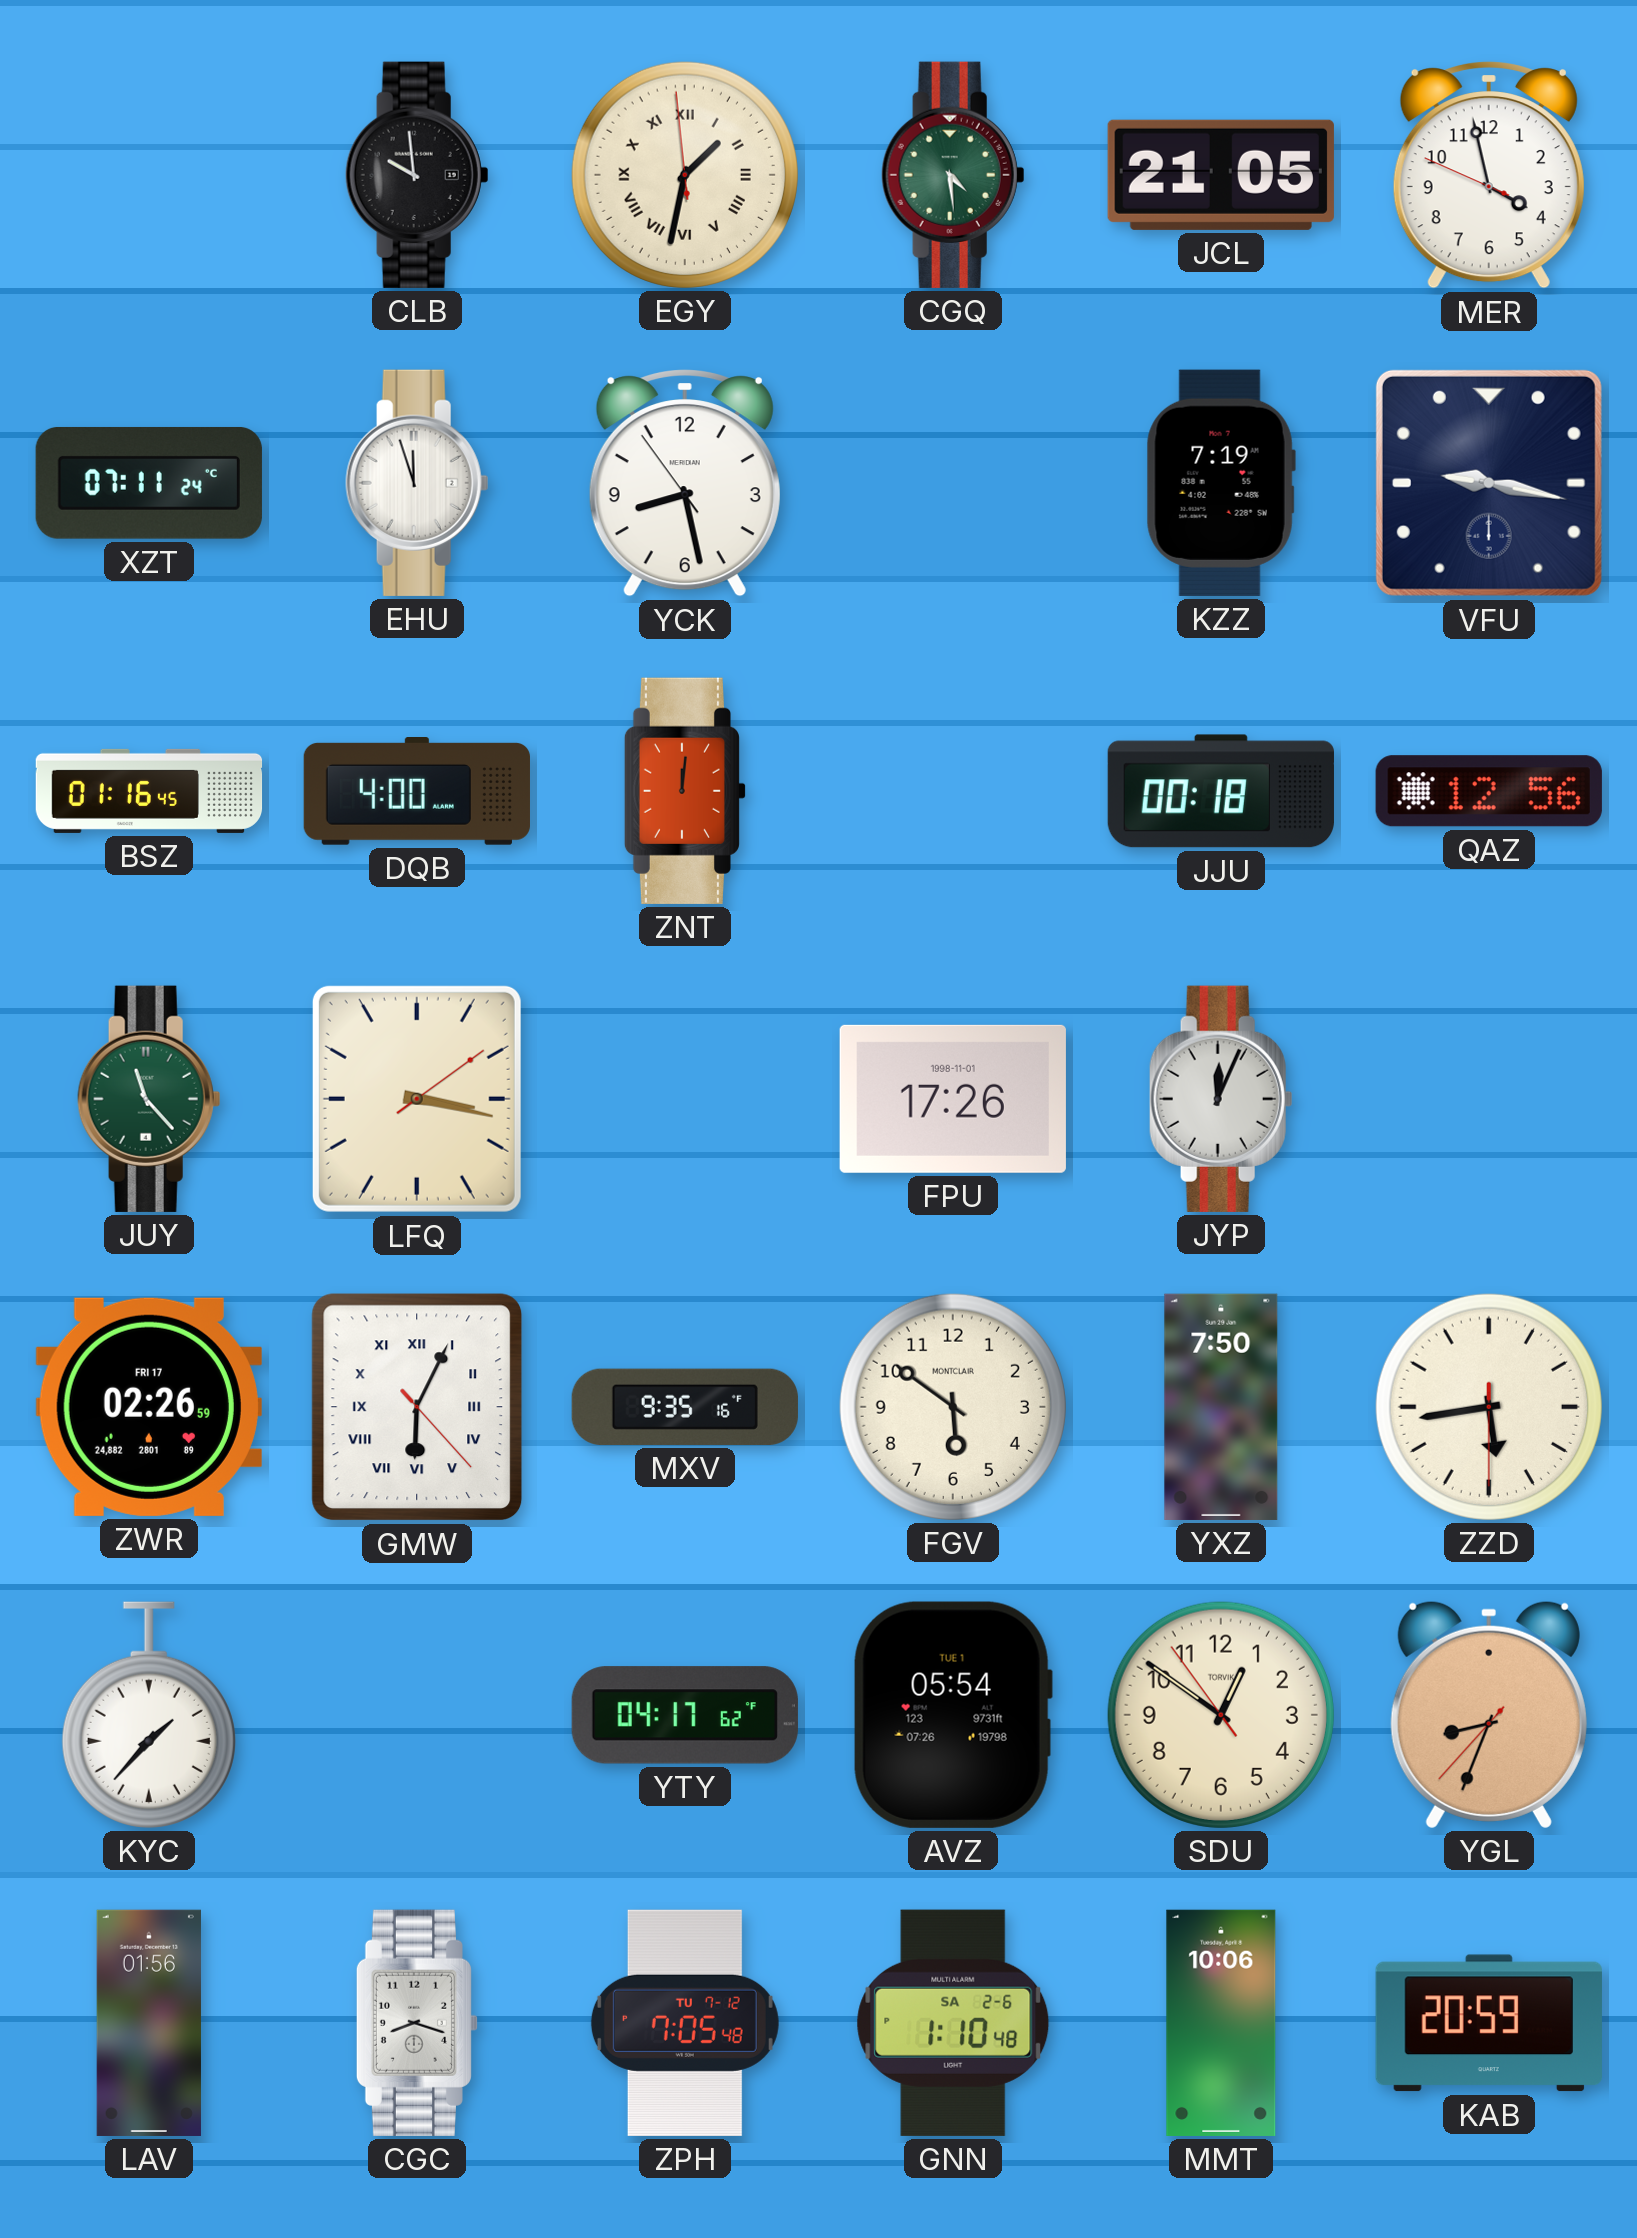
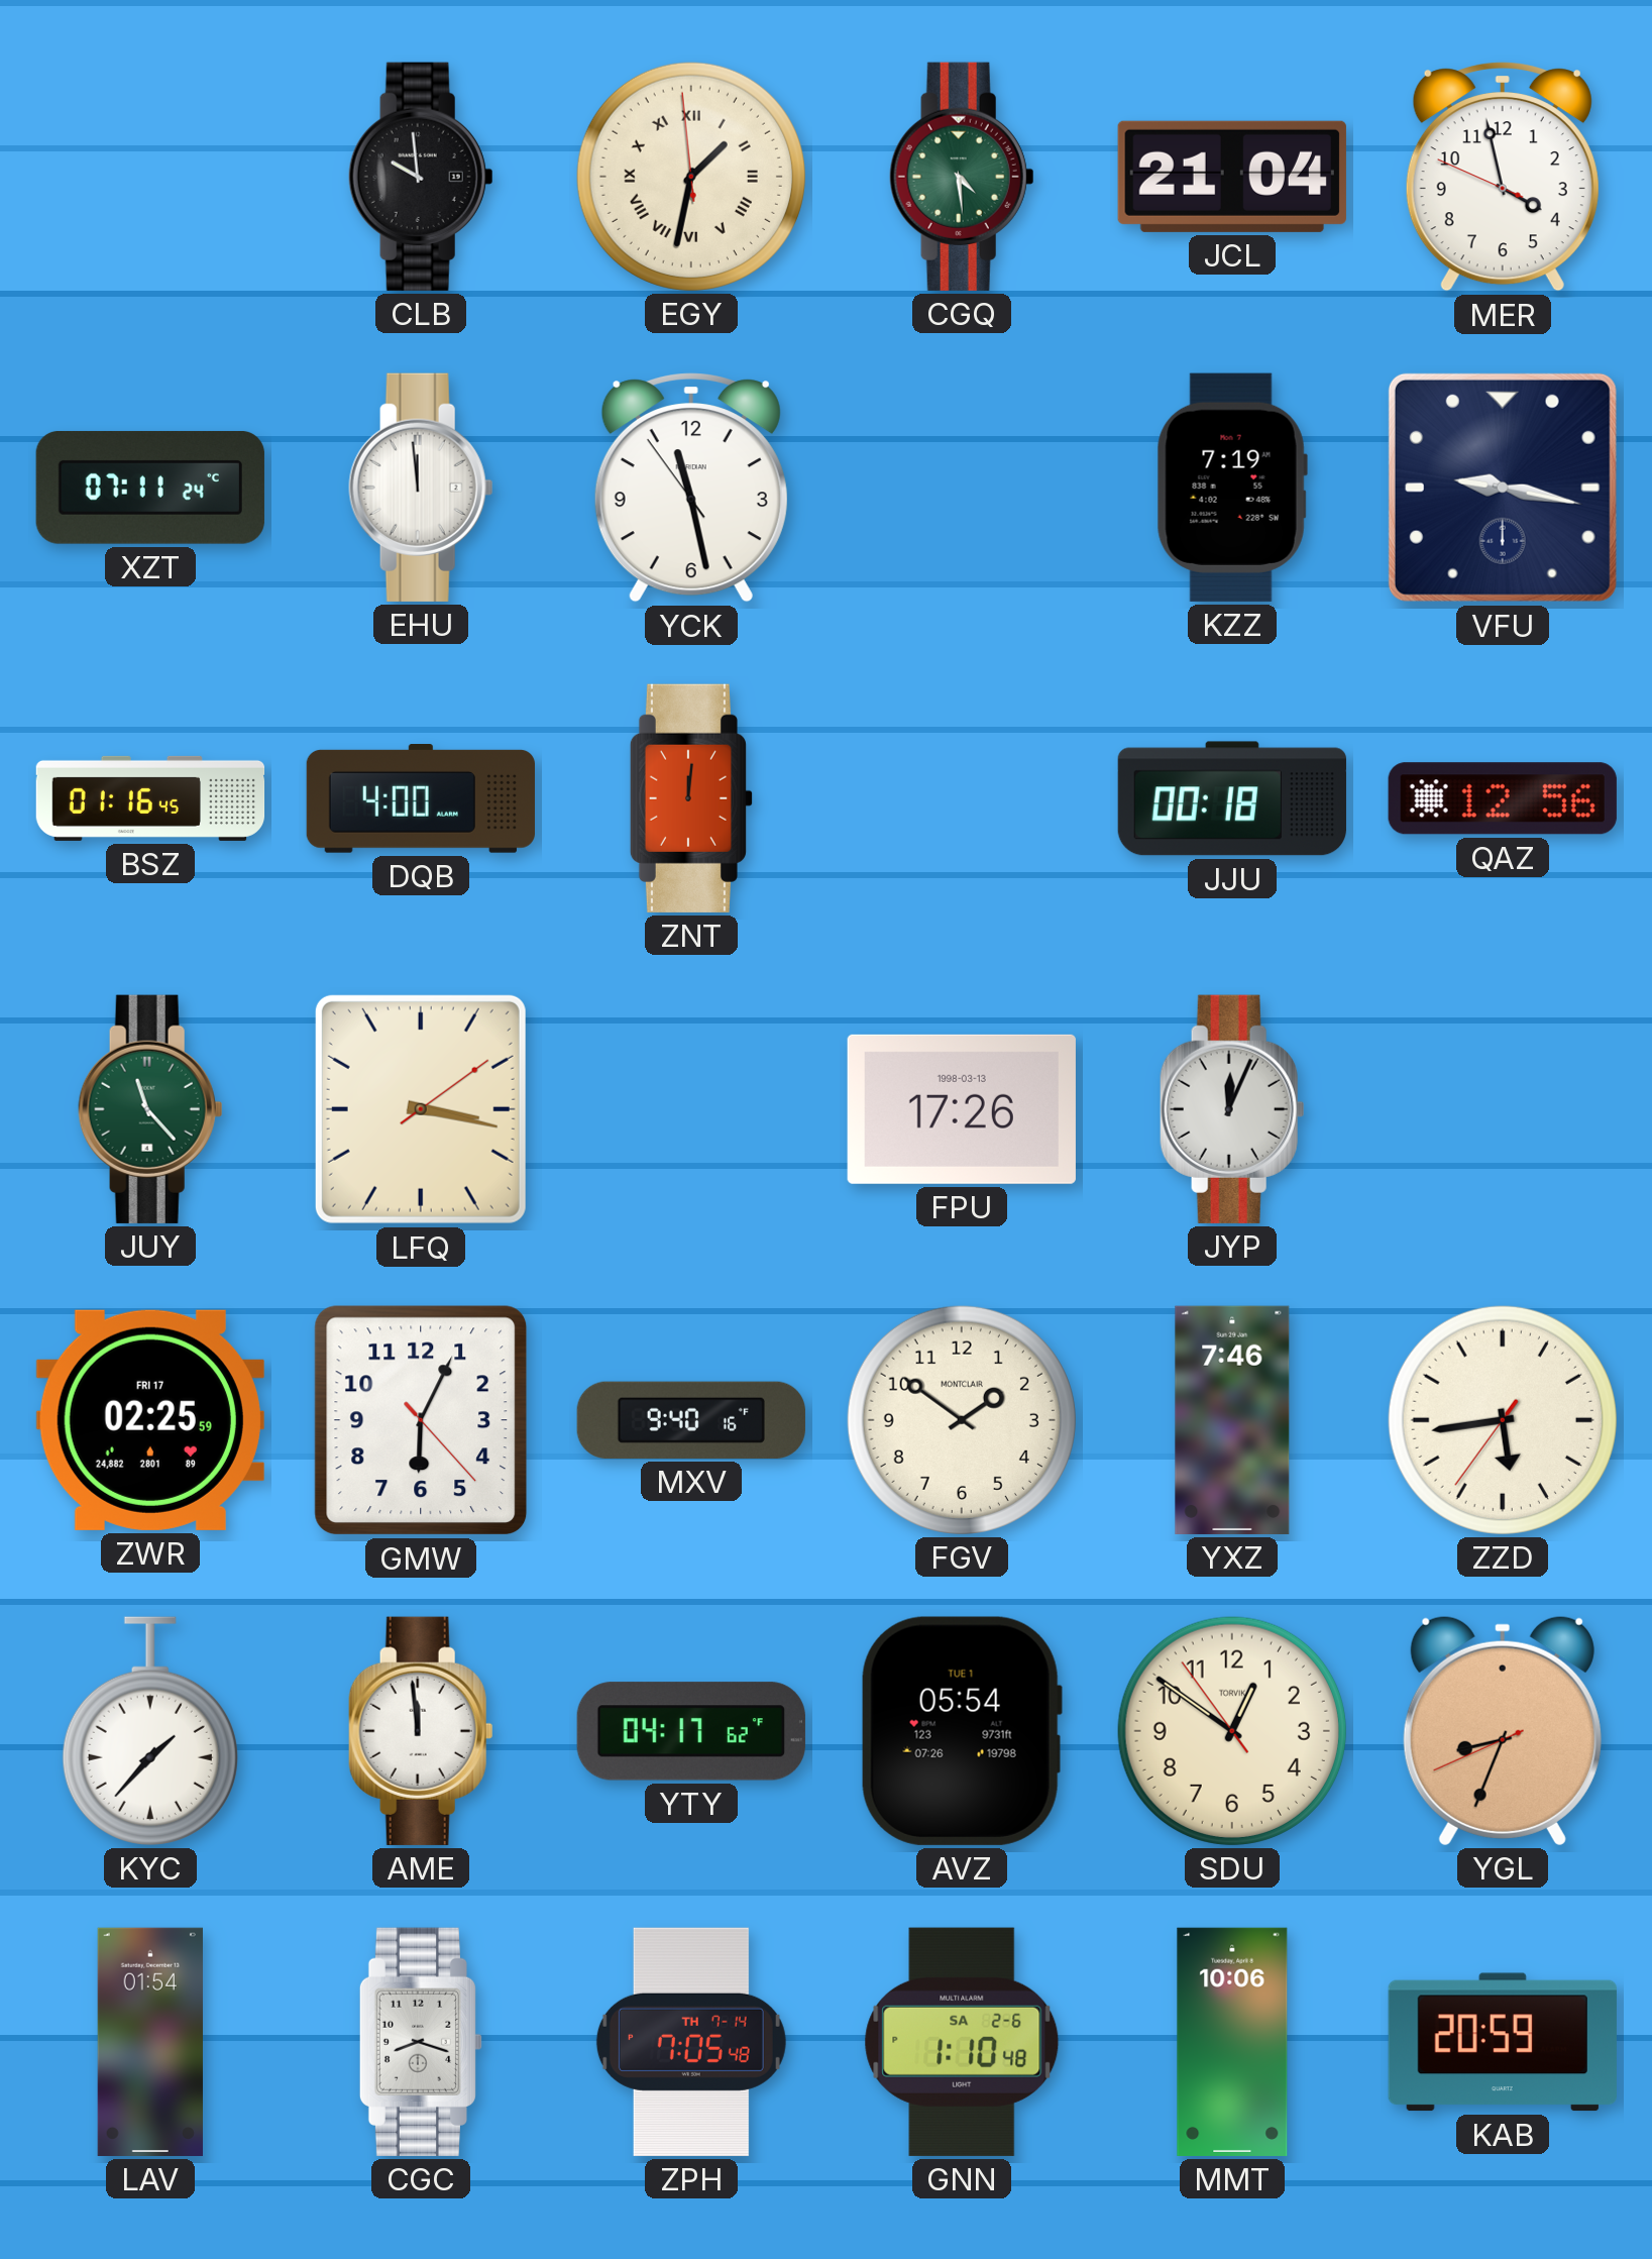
JCL: 21:05 -> 21:04
EHU: 11:57 -> 11:59
YCK: 8:27 -> 11:27
FPU date: 1998-11-01 -> 1998-03-13
ZWR: 02:26 -> 02:25
GMW numerals: Roman -> Arabic
MXV: 9:35 -> 9:40
FGV: 5:51 -> 1:51
YXZ: 7:50 -> 7:46
ZZD: 5:43:30 -> 5:43:36
AME: none -> 11:59
YGL: 8:33:37 -> 8:33:41
LAV: 01:56 -> 01:54
ZPH date: TU 7-12 -> TH 7-14
